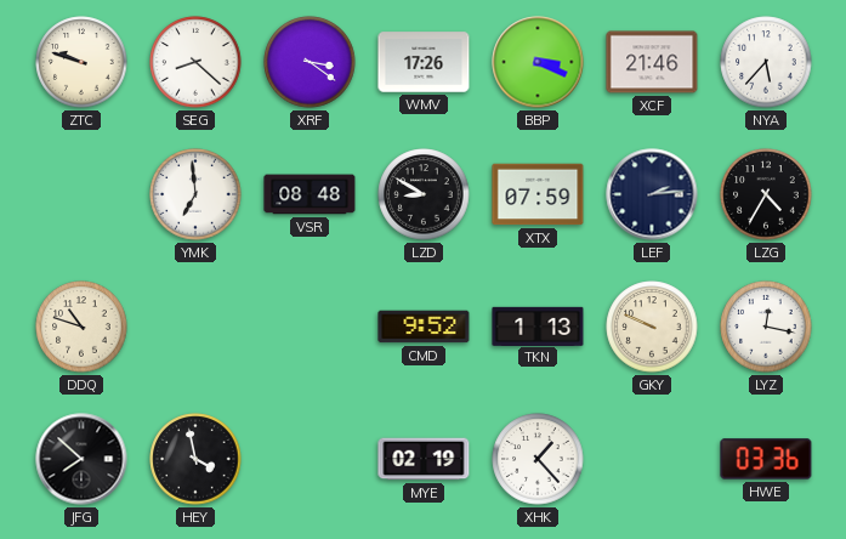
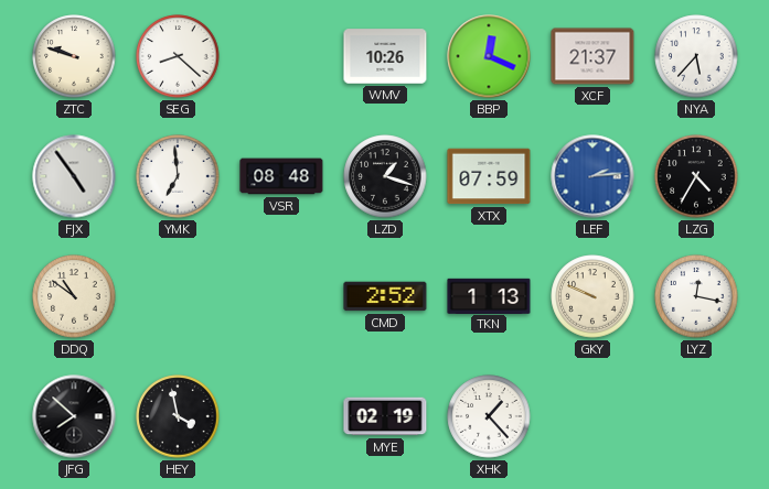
XRF: 3:21 -> none
WMV: 17:26 -> 10:26
BBP: 3:19 -> 12:19
XCF: 21:46 -> 21:37
FJX: none -> 4:54
LZD: 8:50 -> 1:18
LEF dial: navy -> blue
DDQ: 10:48 -> 10:51
CMD: 9:52 -> 2:52
HWE: 03:36 -> none
